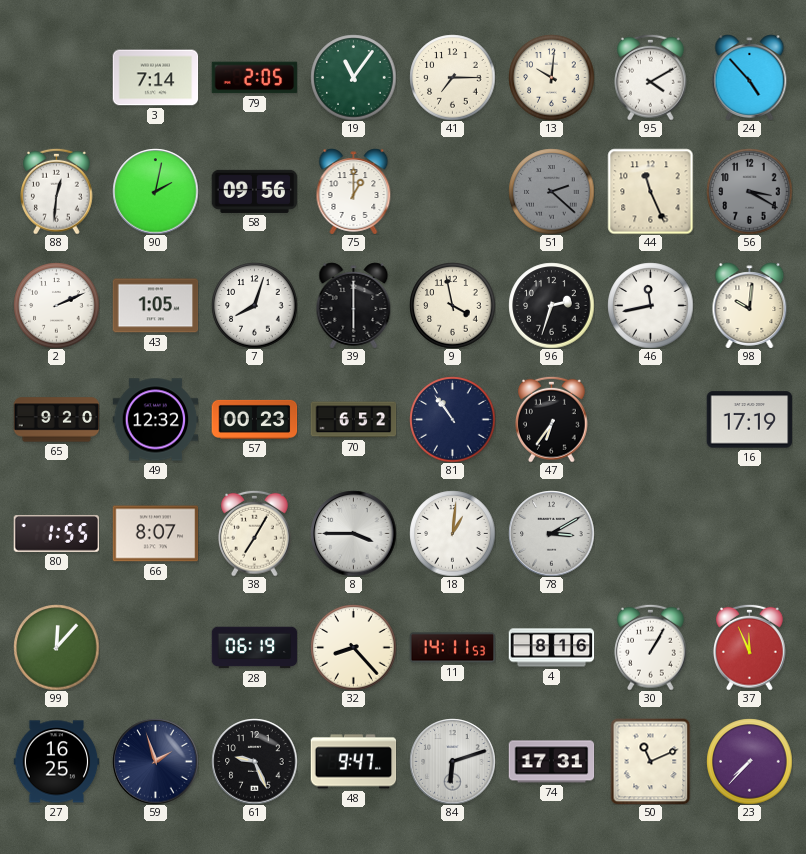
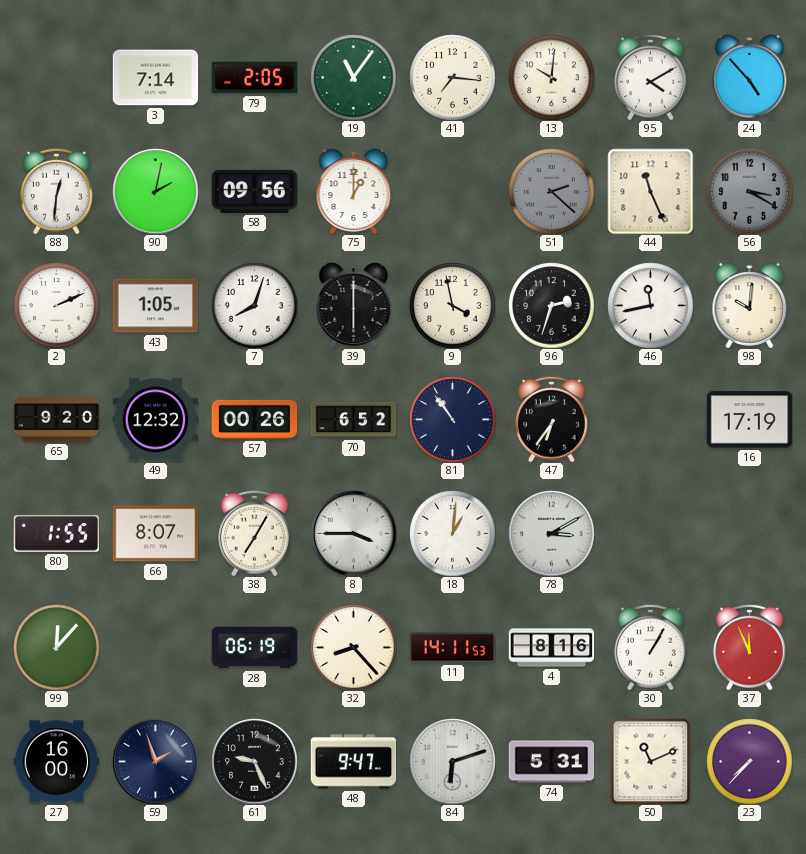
41: 7:15 -> 7:16
57: 00:23 -> 00:26
27: 16:25 -> 16:00
74: 17:31 -> 5:31
